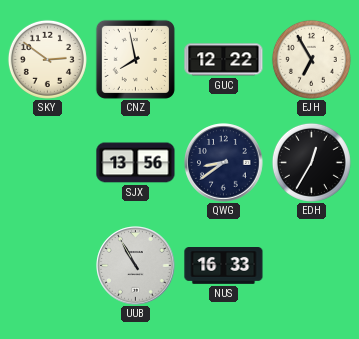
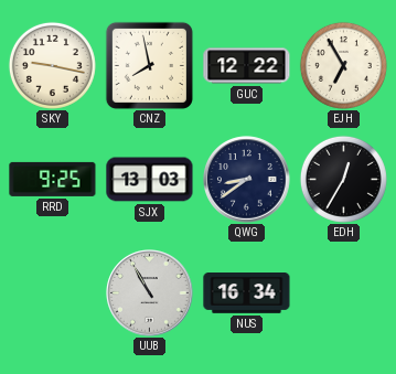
SKY: 2:51 -> 9:17
RRD: none -> 9:25
SJX: 13:56 -> 13:03
NUS: 16:33 -> 16:34
